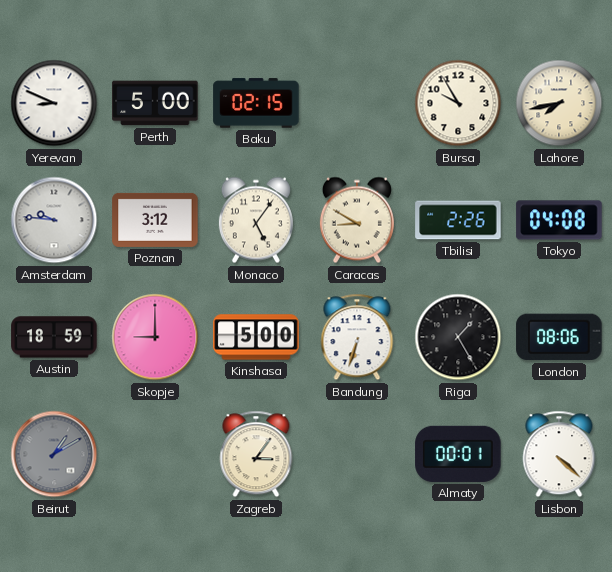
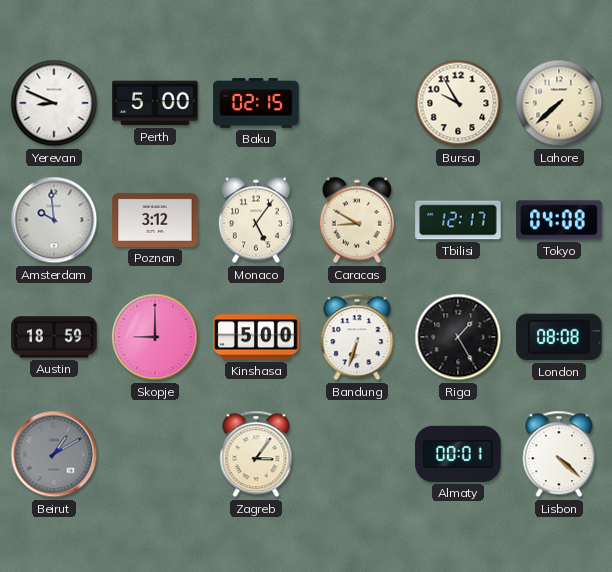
Lahore: 7:43 -> 7:38
Amsterdam: 9:46 -> 9:59
Tbilisi: 2:26 -> 12:17
London: 08:06 -> 08:08
